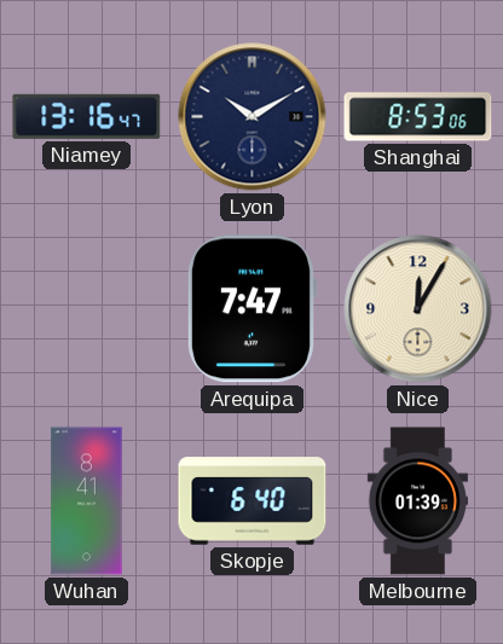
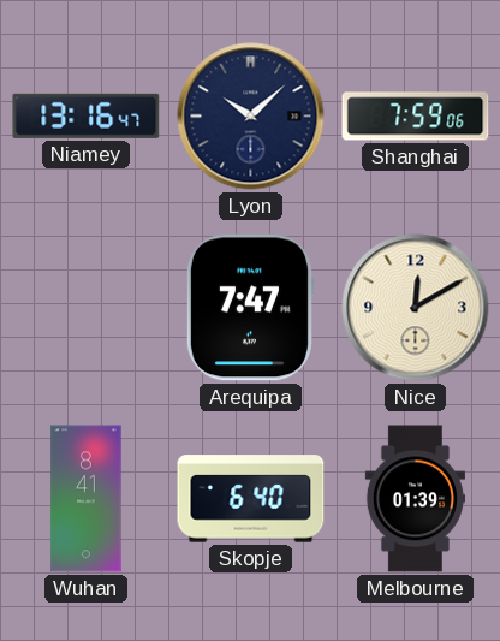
Lyon: 10:10 -> 10:08
Shanghai: 8:53 -> 7:59
Nice: 12:05 -> 12:10
